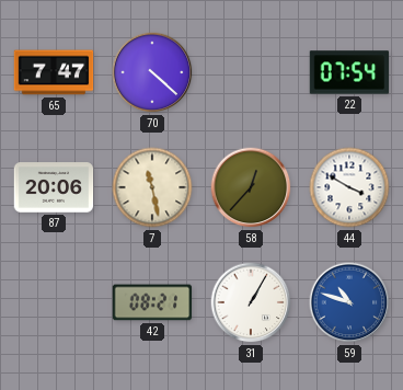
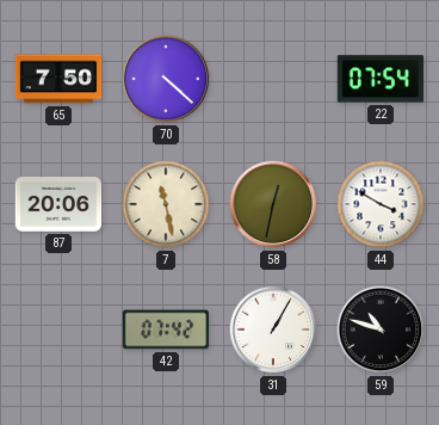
65: 7:47 -> 7:50
58: 12:37 -> 12:32
42: 08:21 -> 07:42
59 dial: blue -> black
